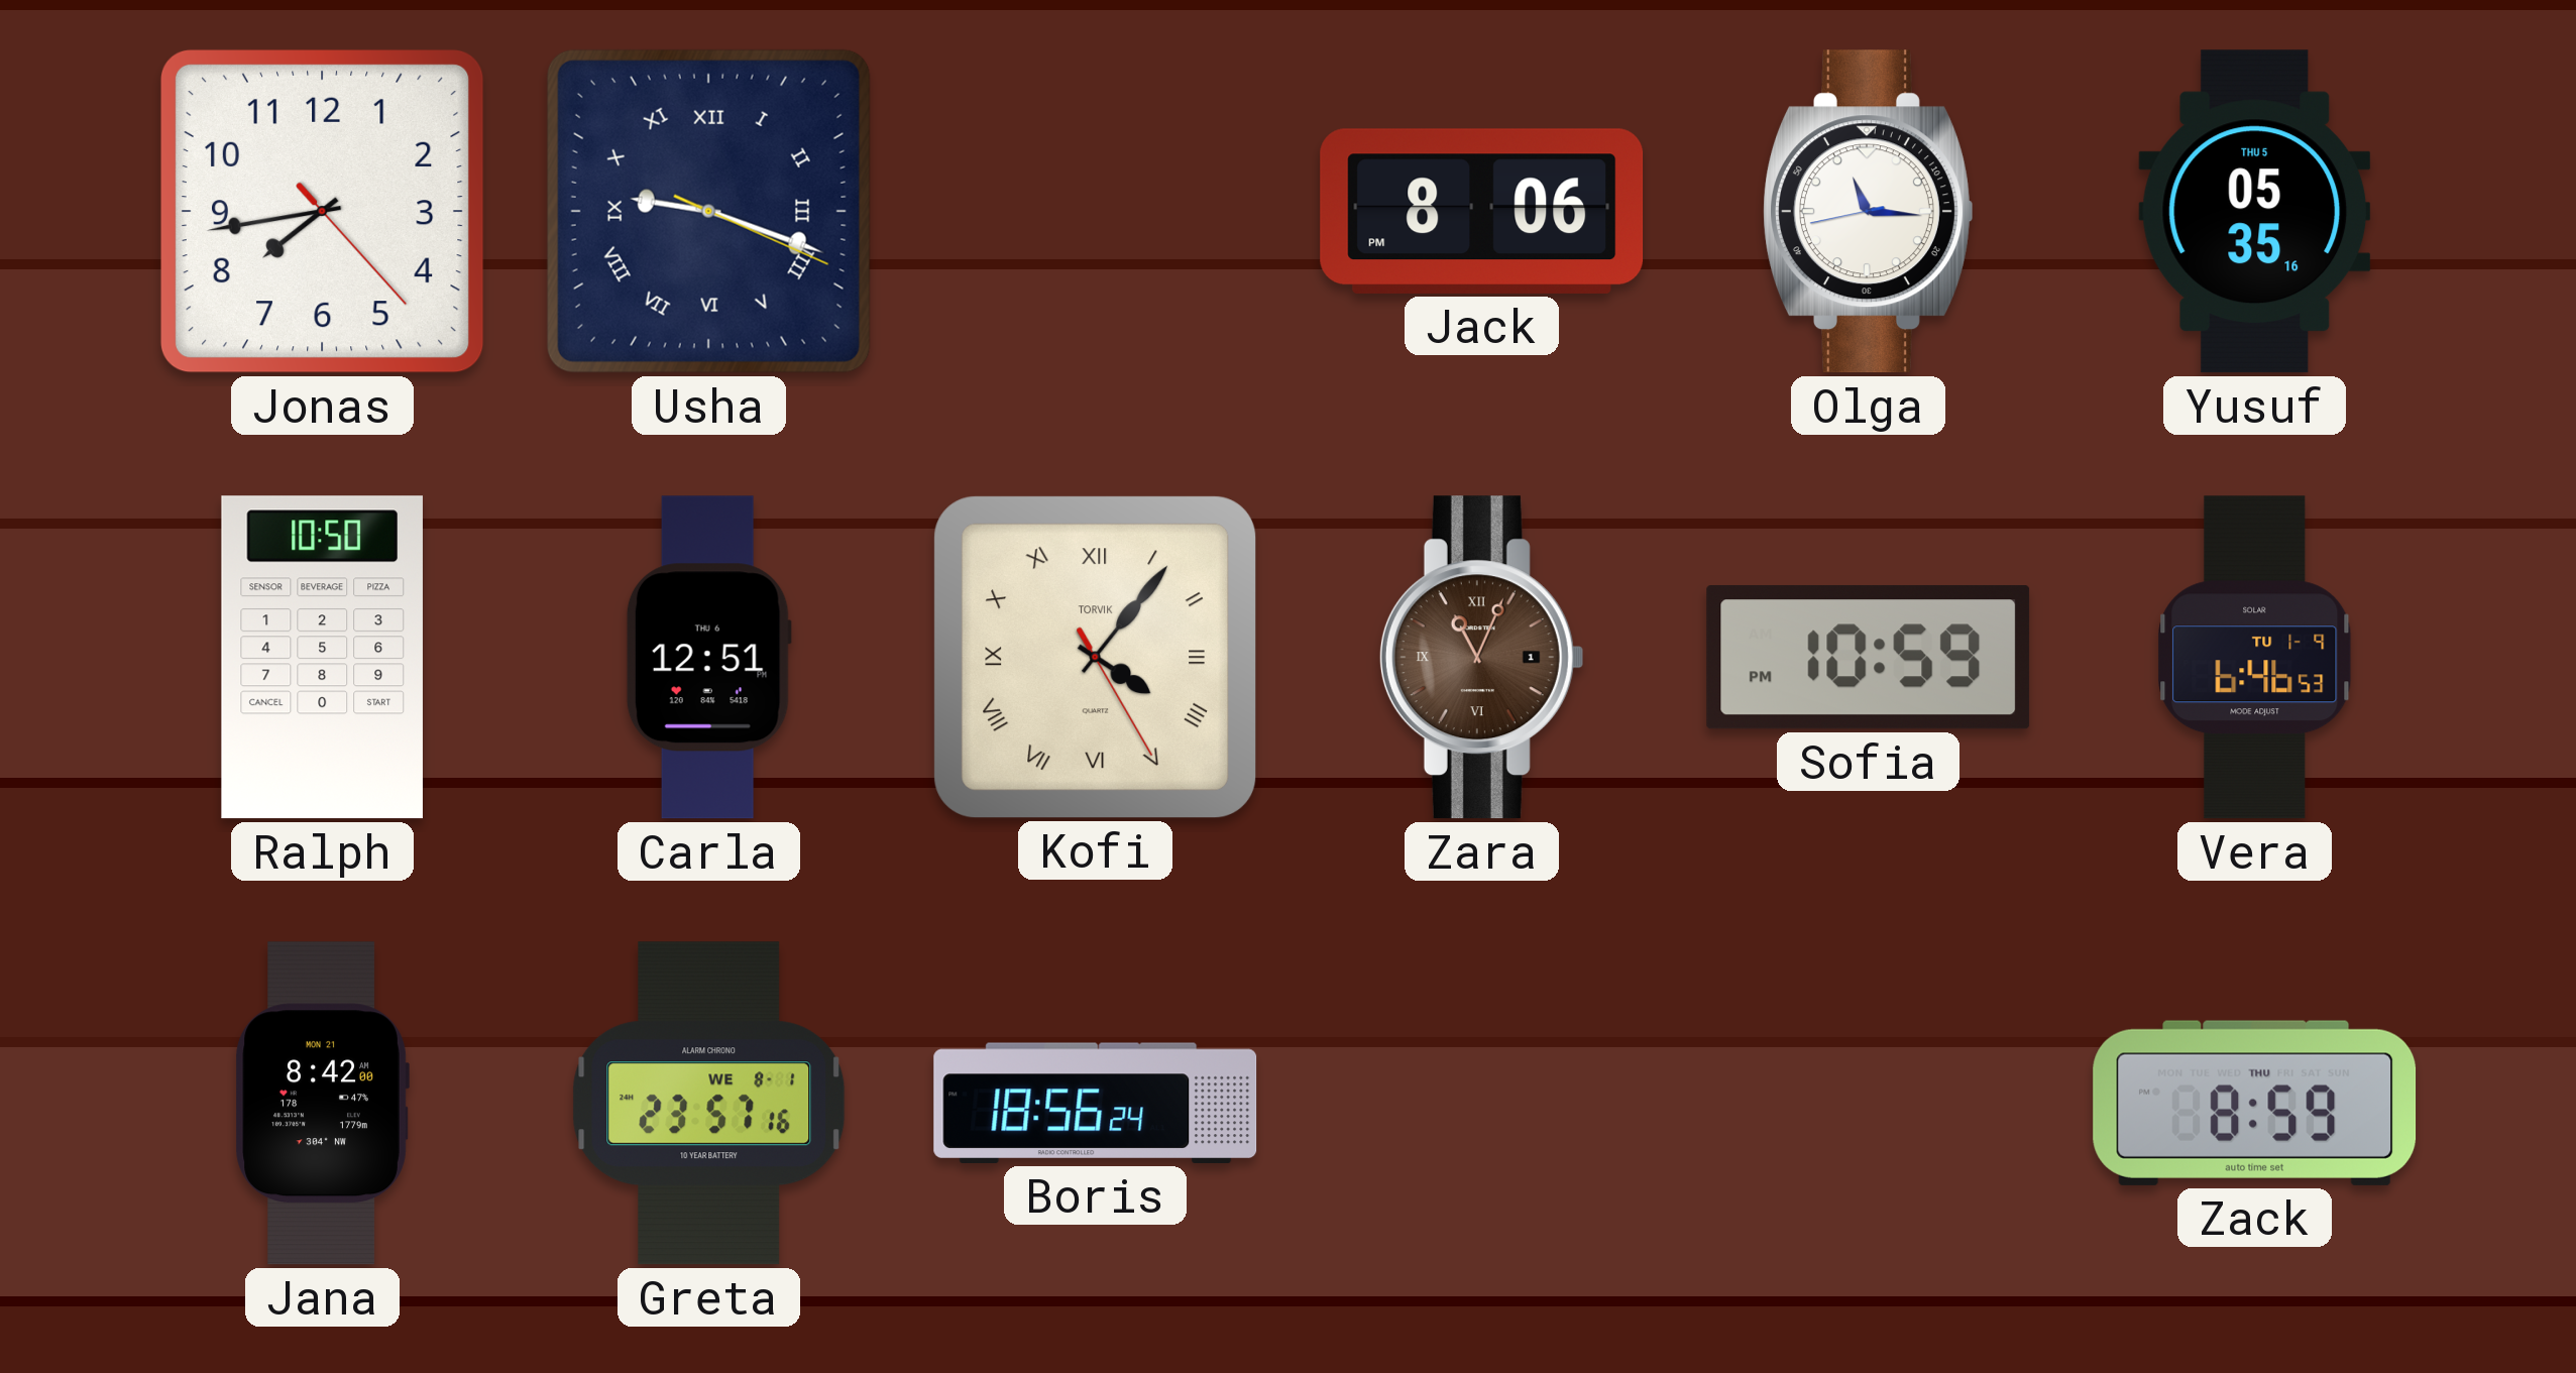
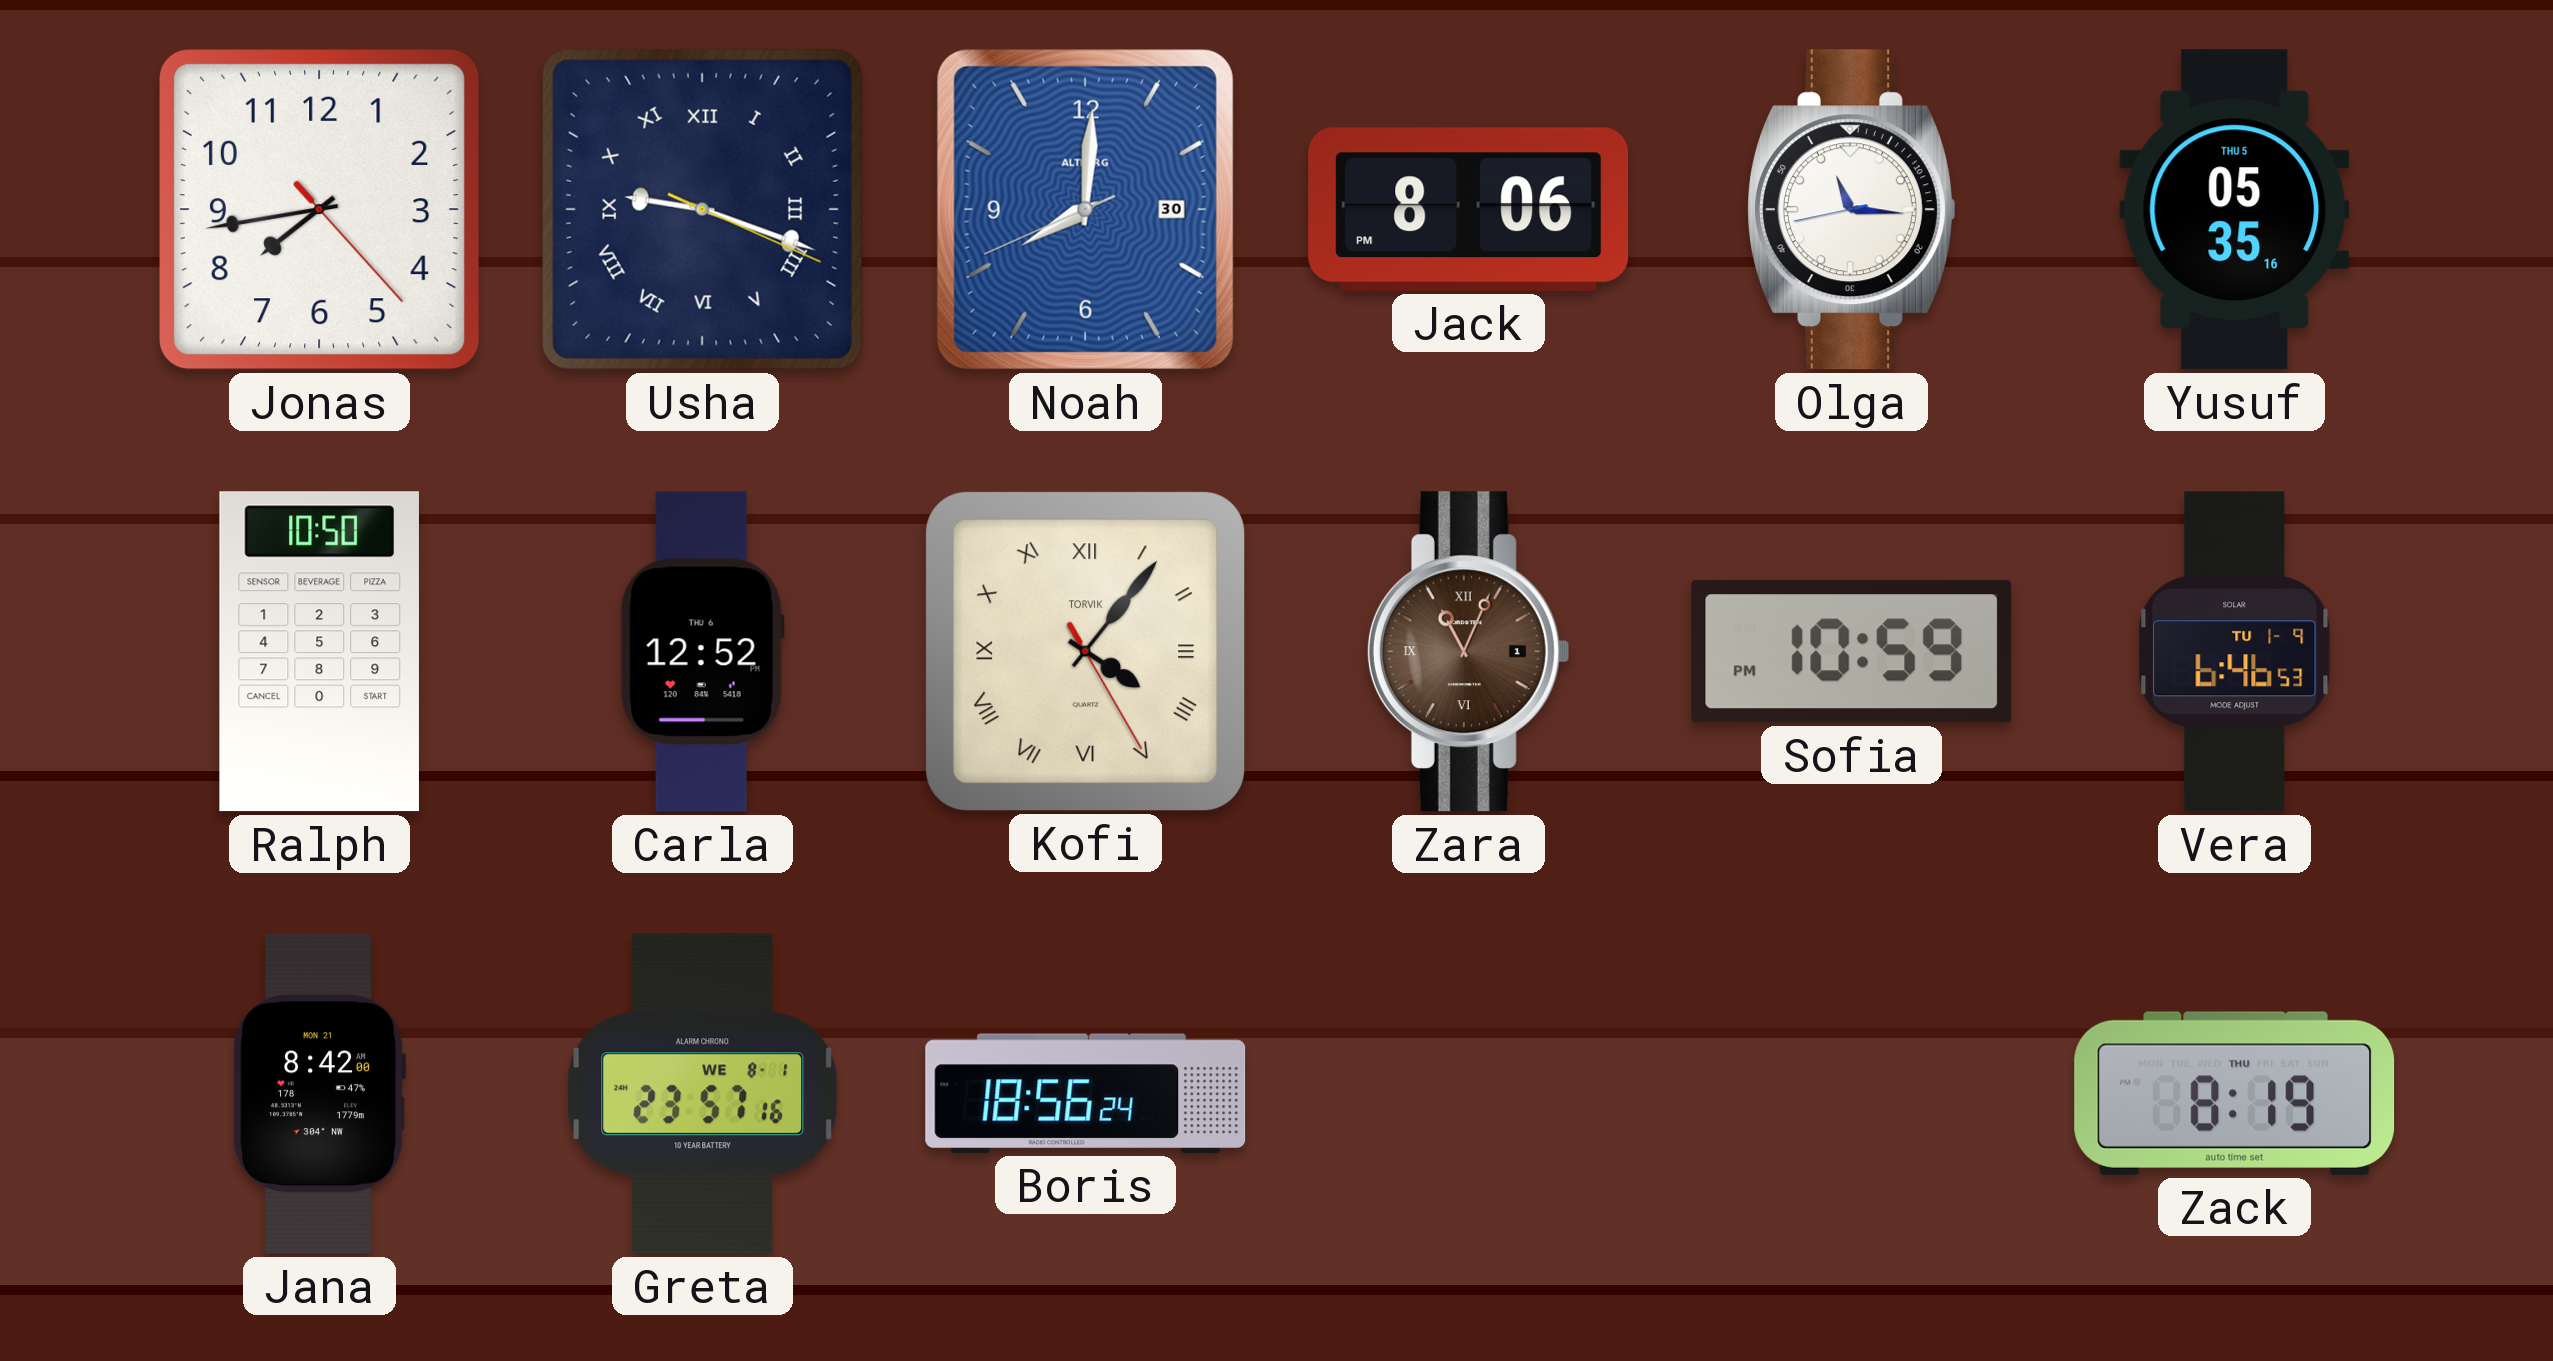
Noah: none -> 8:00
Carla: 12:51 -> 12:52
Zack: 8:59 -> 8:19
